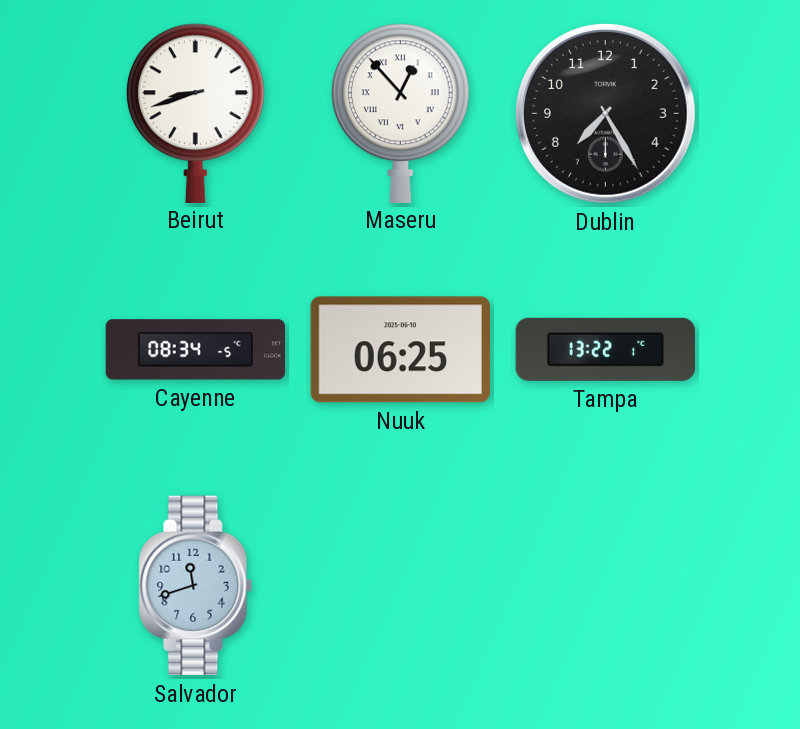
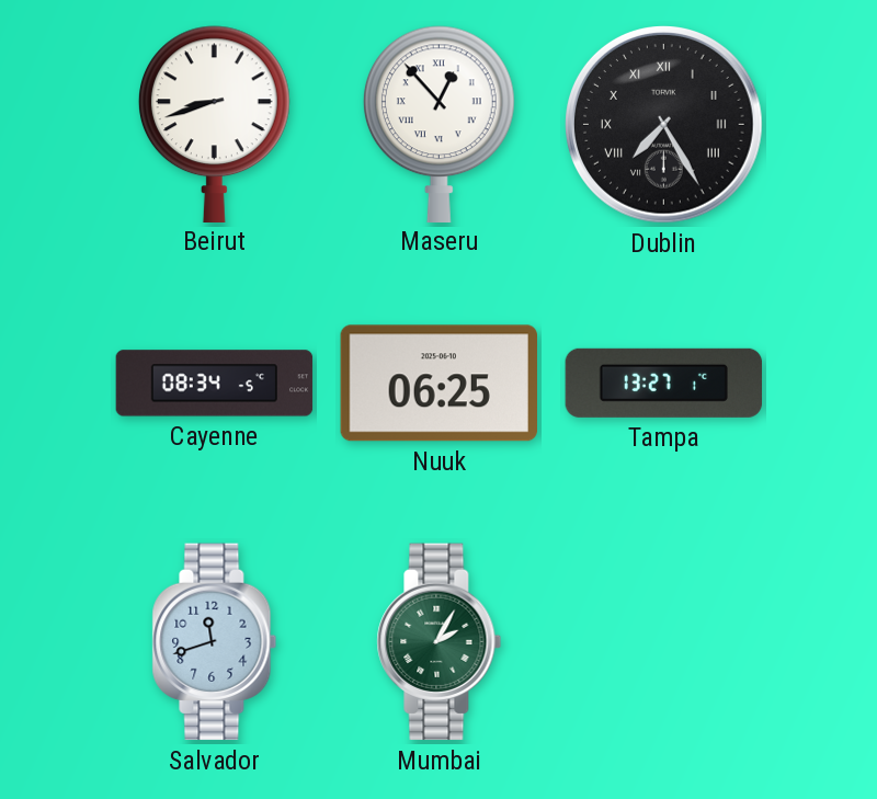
Dublin numerals: Arabic -> Roman
Tampa: 13:22 -> 13:27
Mumbai: none -> 2:05
